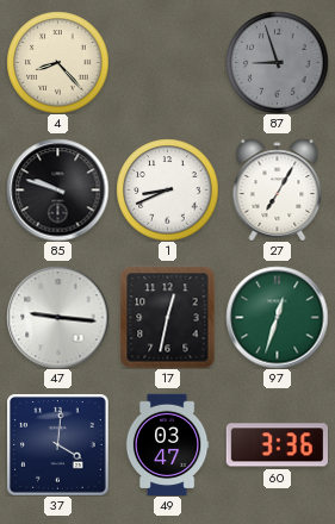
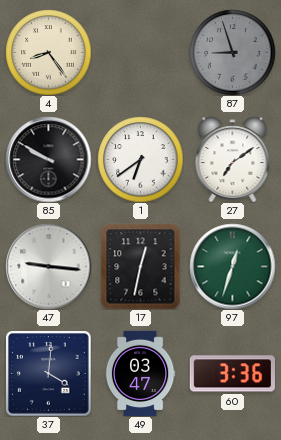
4: 8:23 -> 8:24
85: 9:48 -> 9:50
1: 8:41 -> 6:39
27: 7:05 -> 7:09
